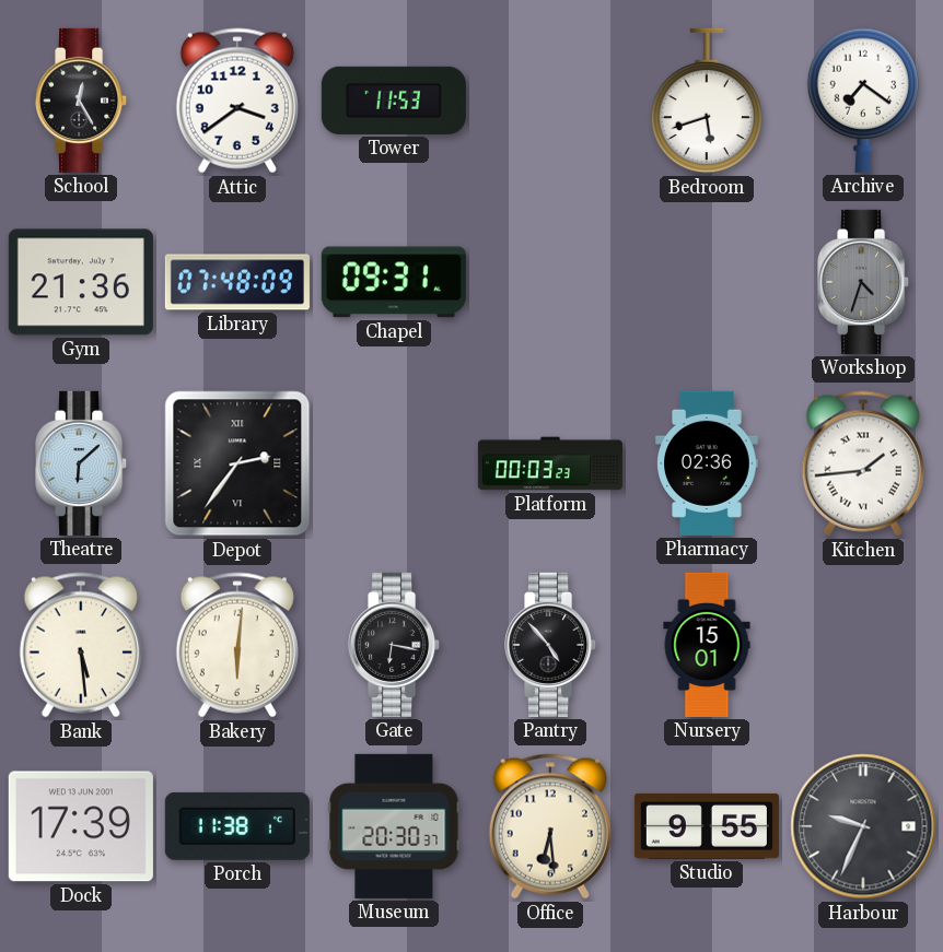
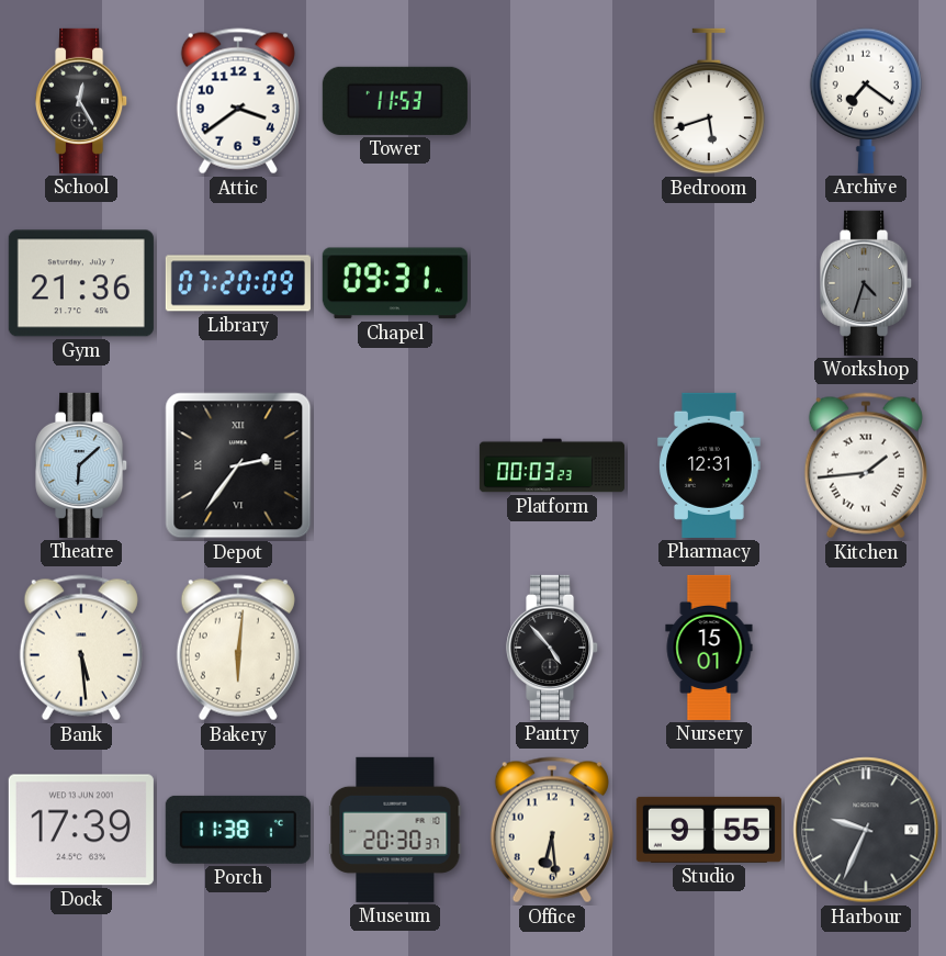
Library: 07:48 -> 07:20
Pharmacy: 02:36 -> 12:31
Gate: 6:17 -> none
